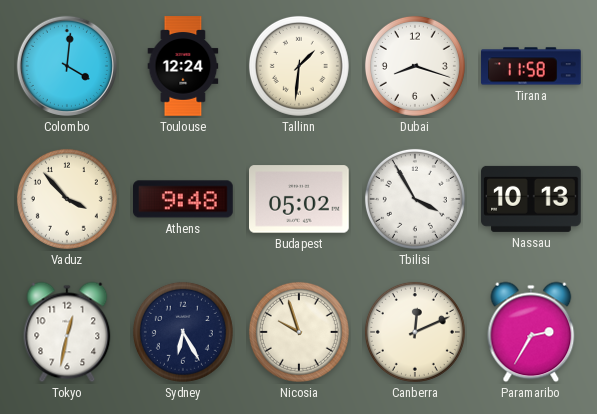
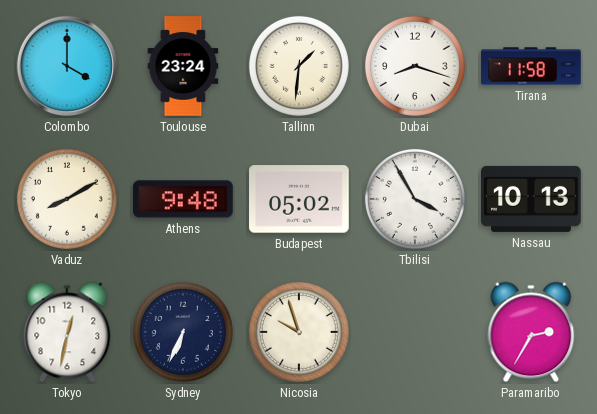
Colombo: 4:01 -> 4:00
Toulouse: 12:24 -> 23:24
Vaduz: 3:53 -> 8:10
Sydney: 6:25 -> 6:34
Canberra: 12:11 -> none
